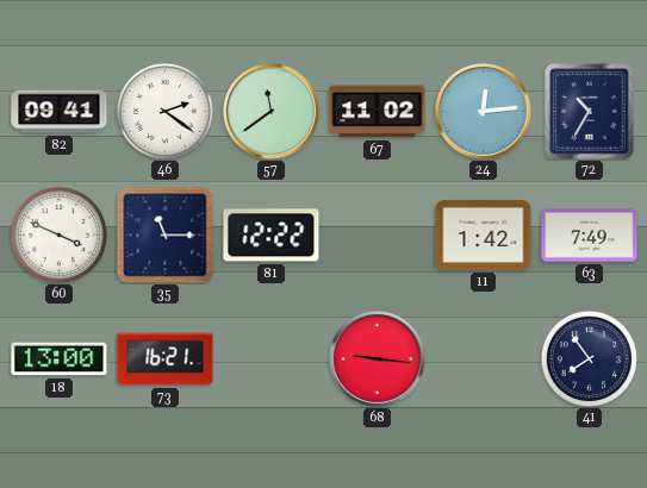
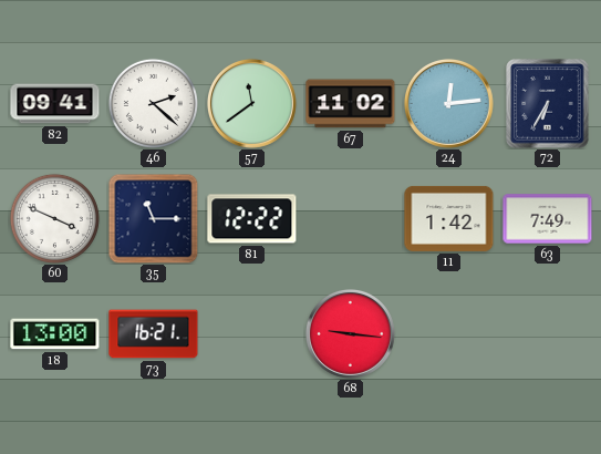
46: 2:21 -> 2:22
72: 10:35 -> 6:35
41: 7:54 -> none
